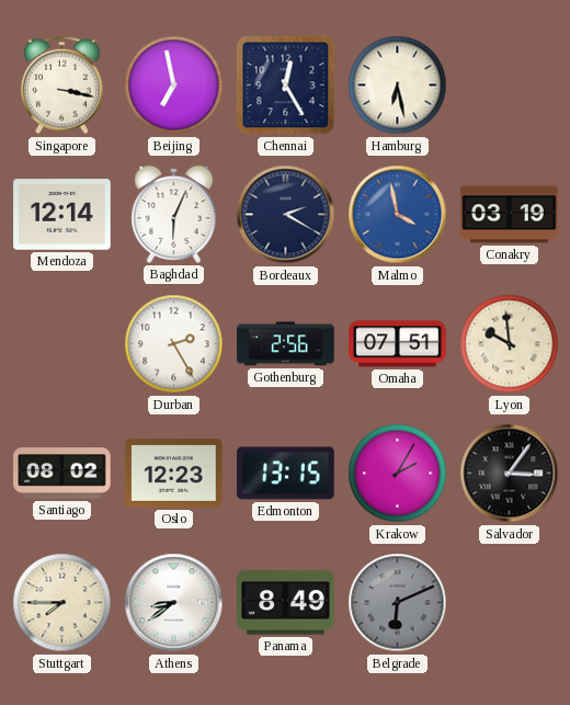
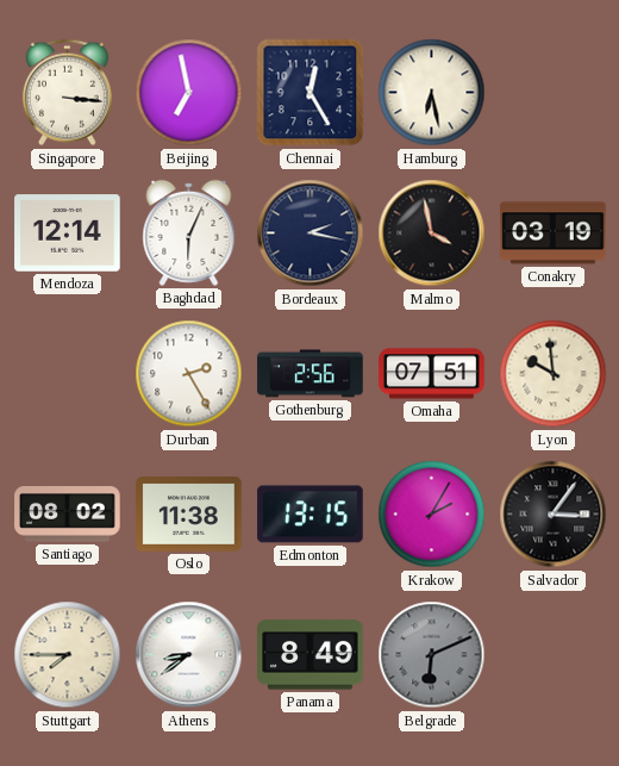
Singapore: 3:17 -> 3:16
Bordeaux: 2:20 -> 2:17
Malmo dial: blue -> black
Oslo: 12:23 -> 11:38
